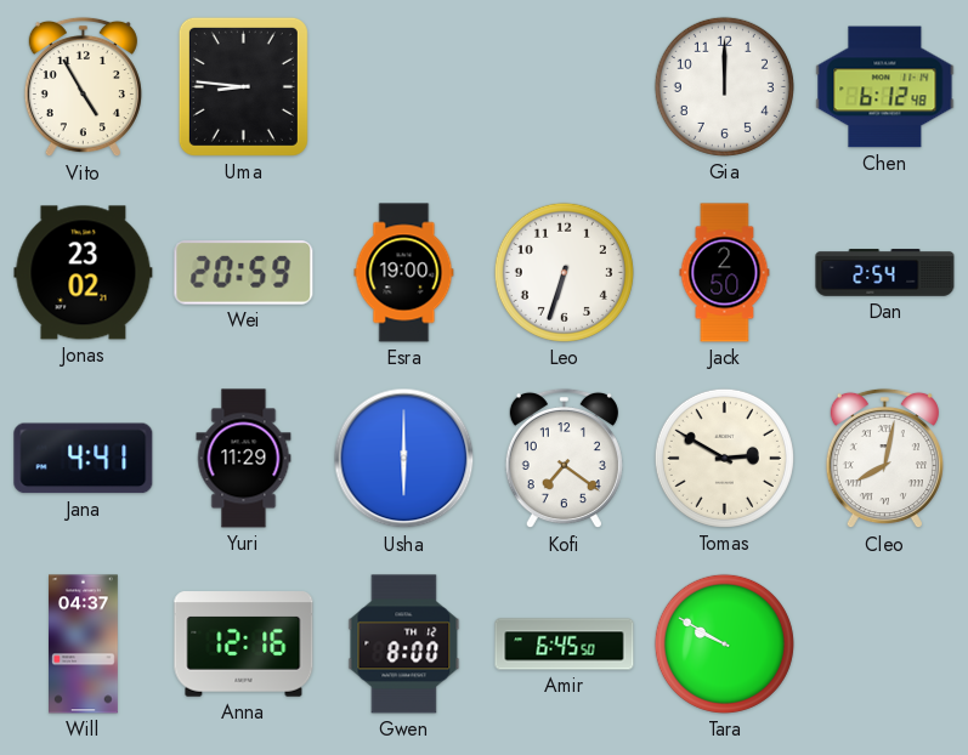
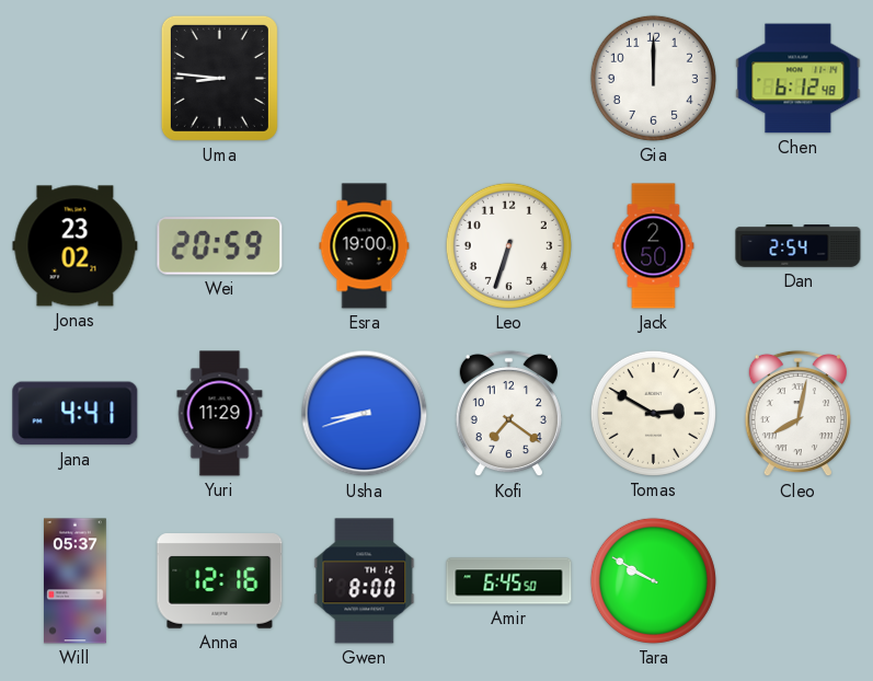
Vito: 4:55 -> none
Usha: 6:00 -> 8:42
Will: 04:37 -> 05:37
